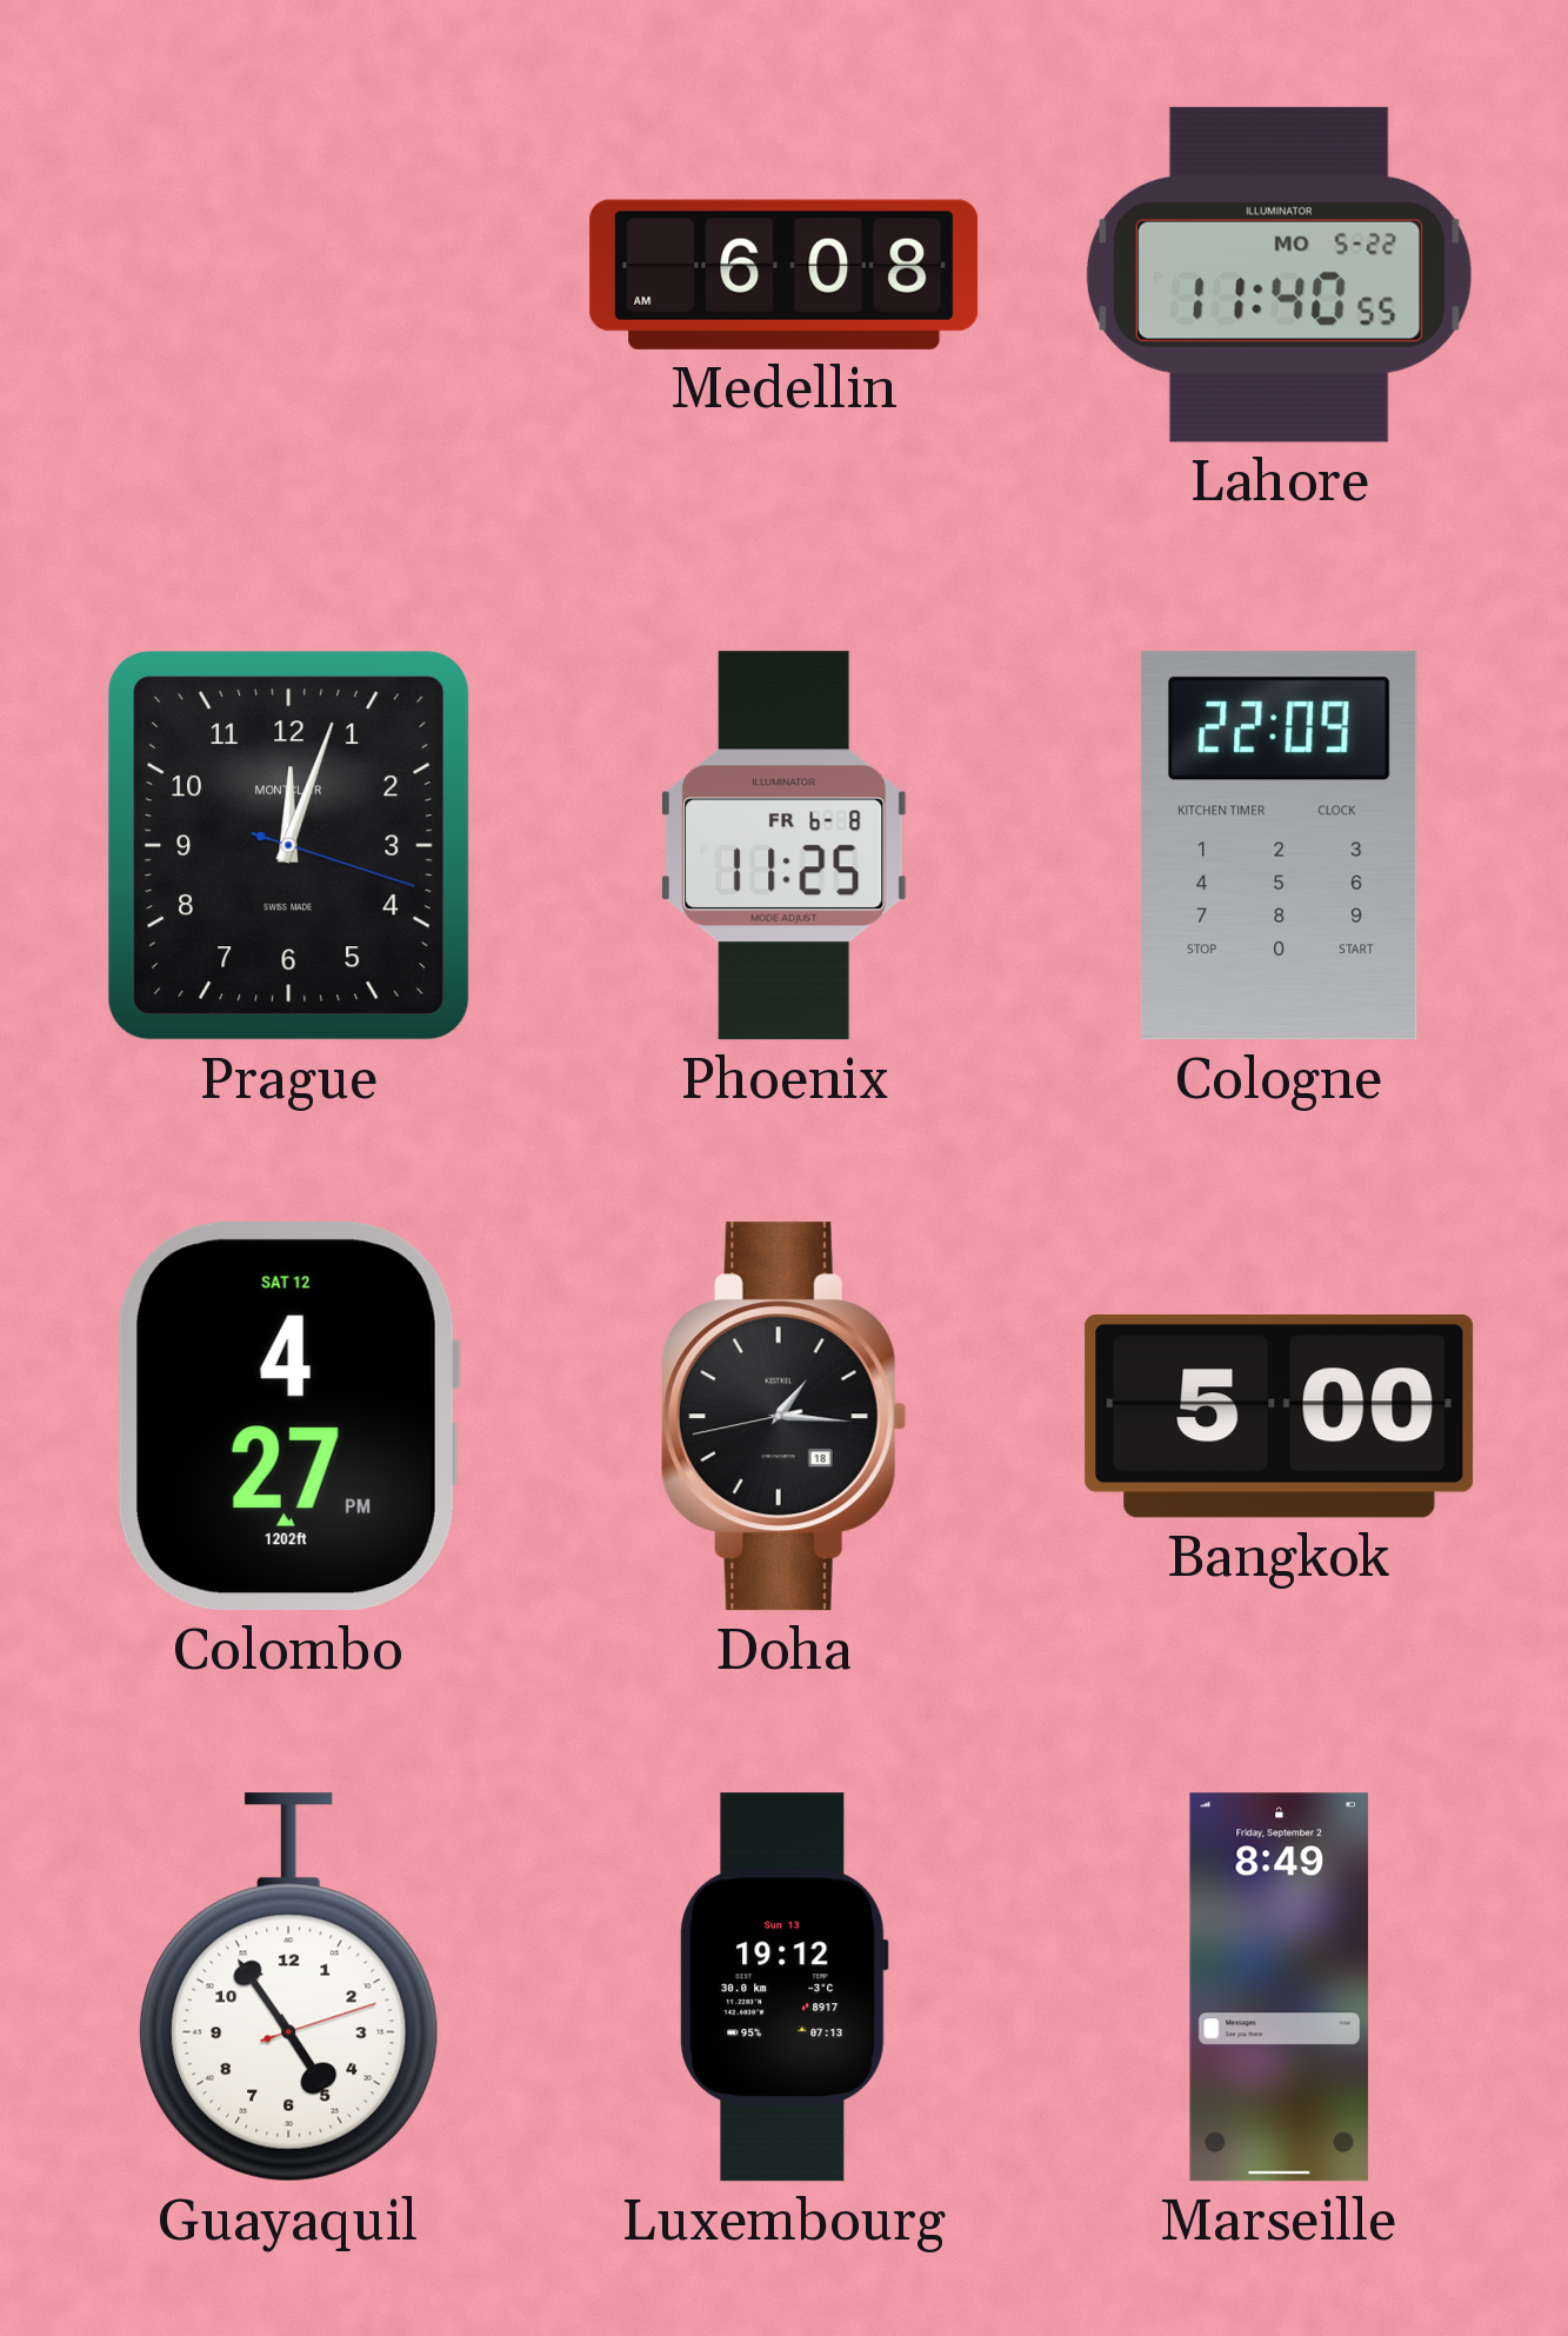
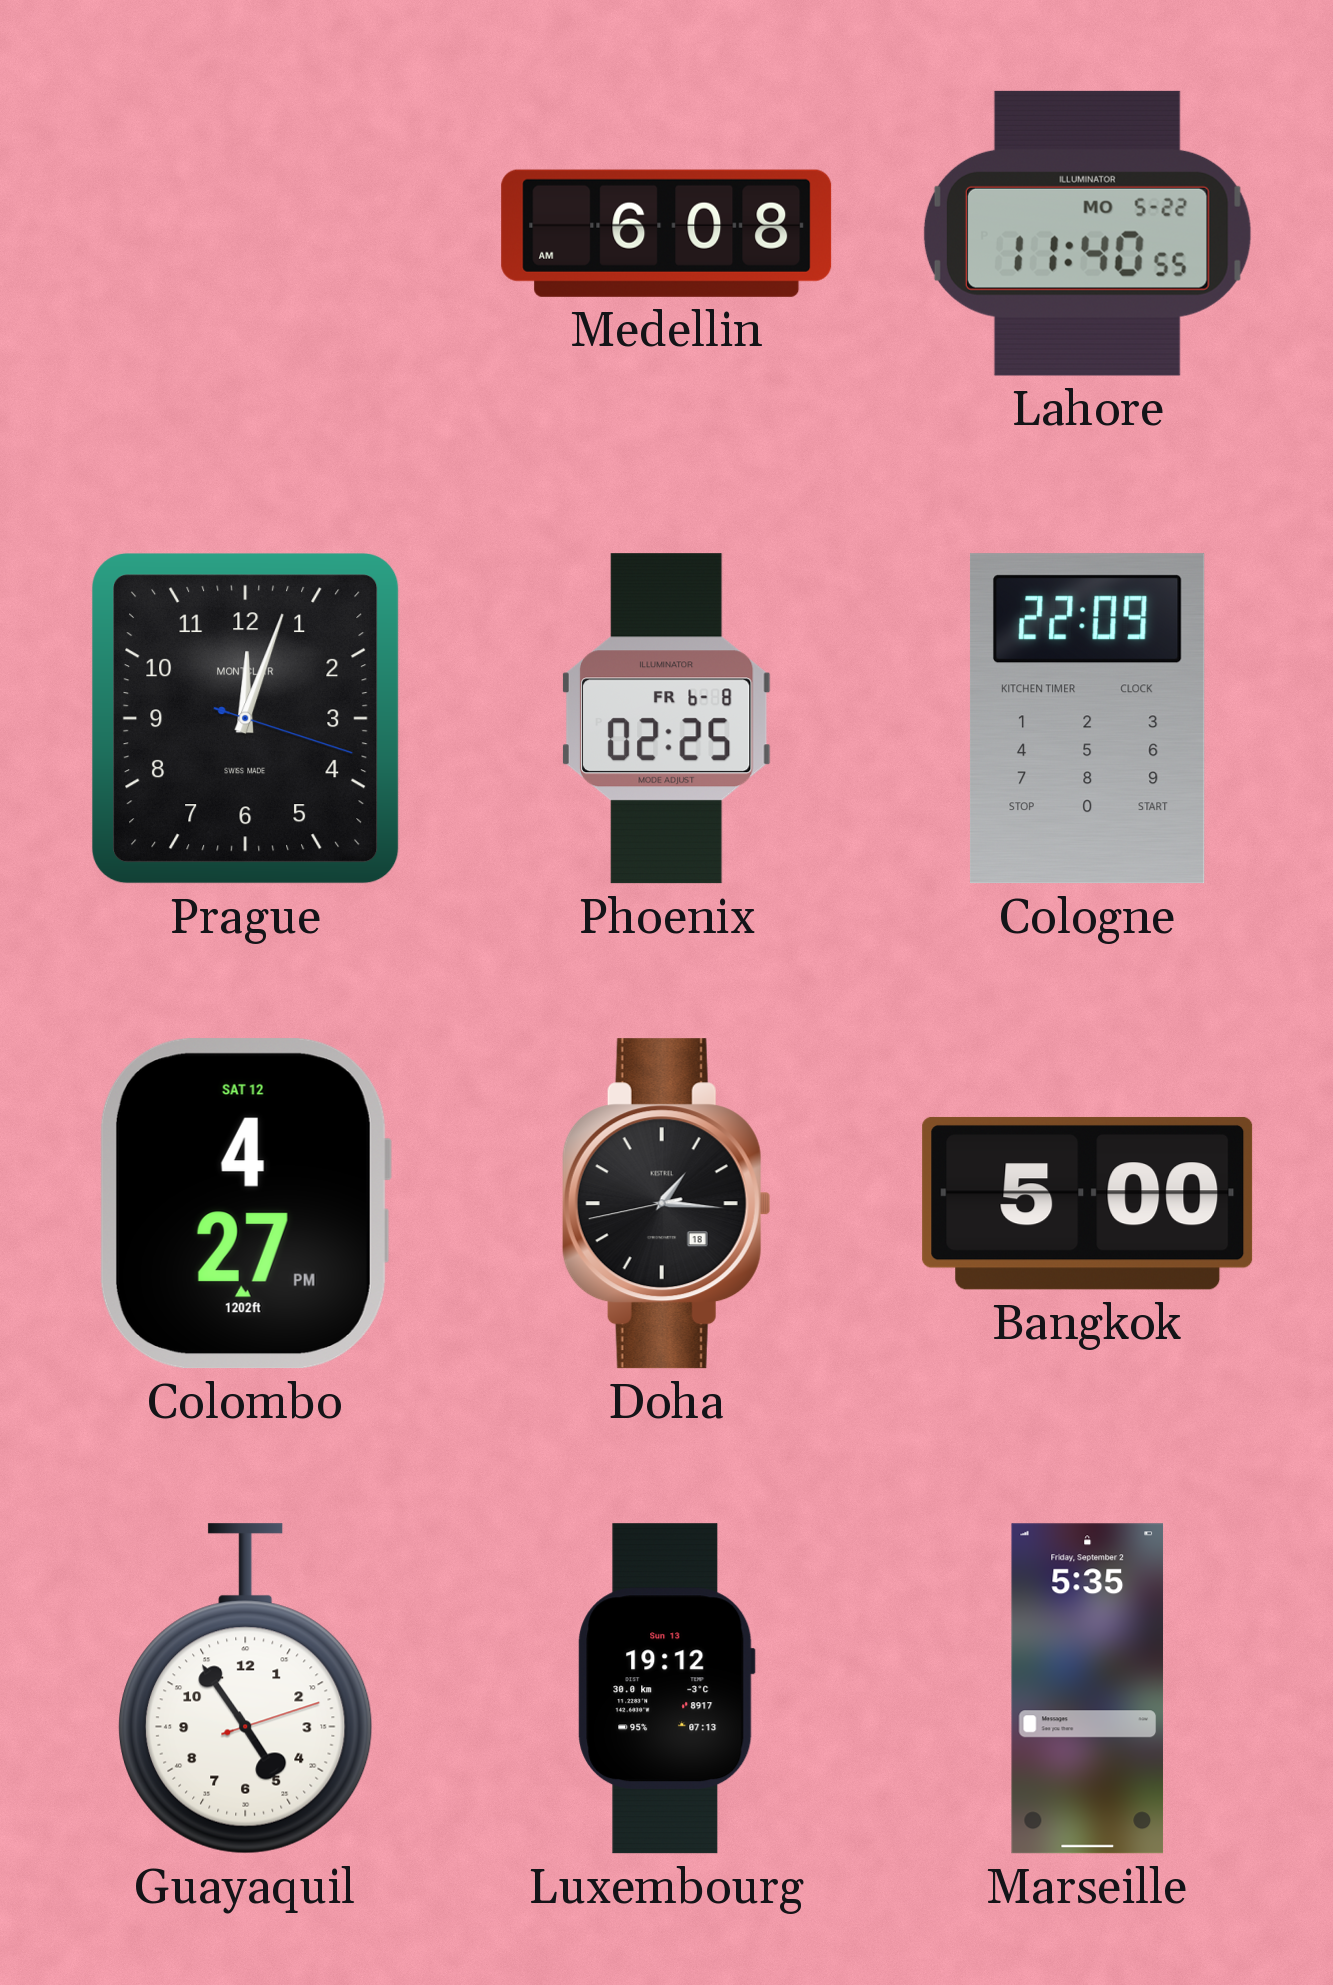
Phoenix: 11:25 -> 02:25
Marseille: 8:49 -> 5:35
